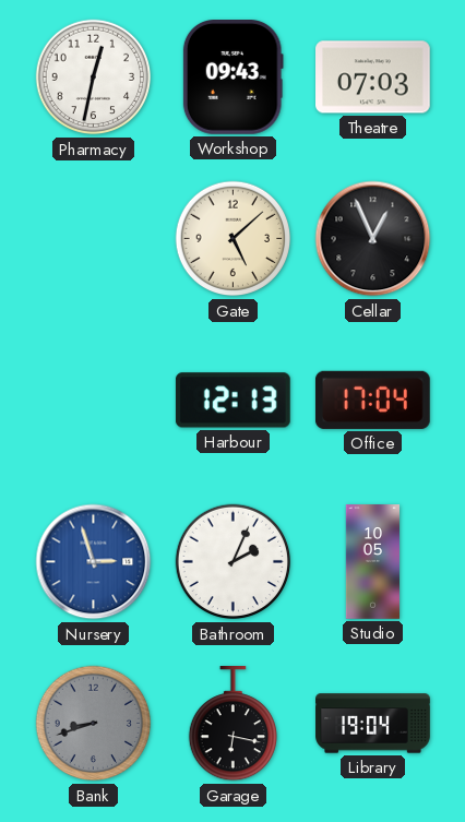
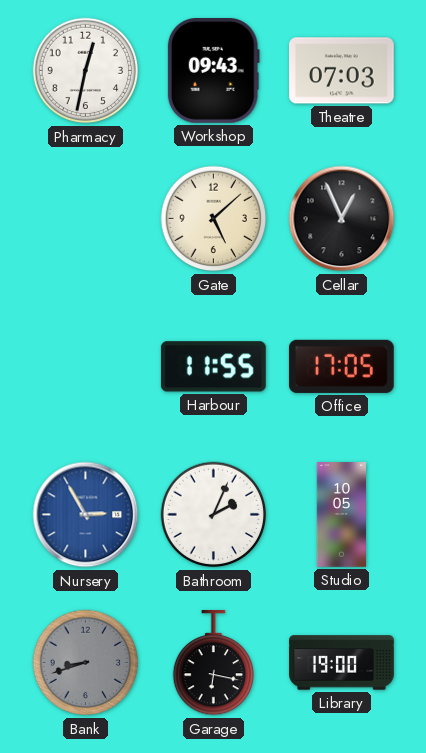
Harbour: 12:13 -> 11:55
Office: 17:04 -> 17:05
Nursery: 2:57 -> 2:55
Library: 19:04 -> 19:00
